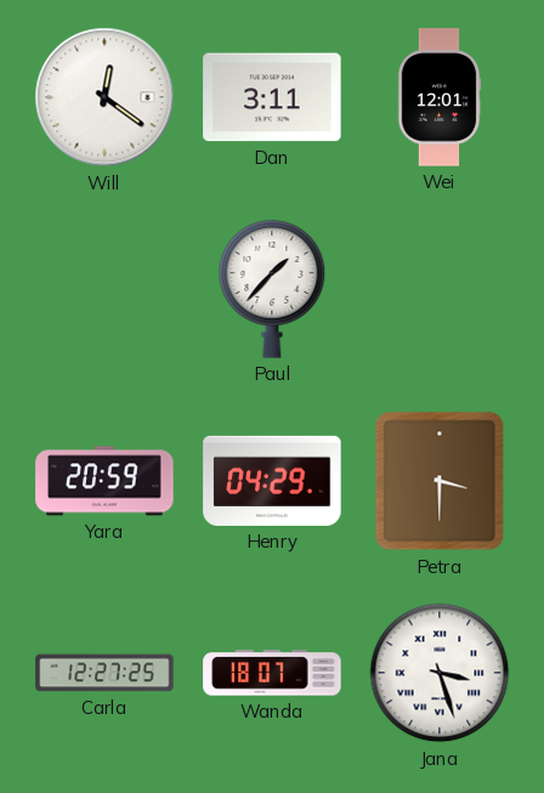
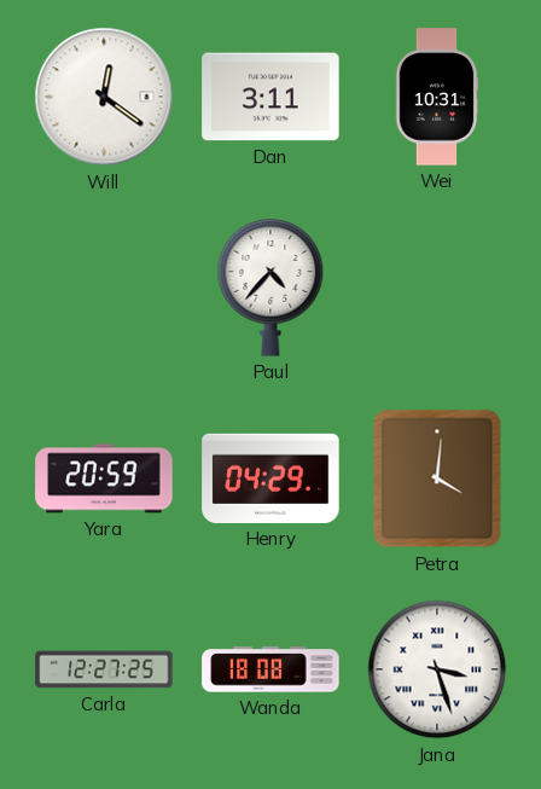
Wei: 12:01 -> 10:31
Paul: 1:37 -> 4:37
Petra: 3:30 -> 4:01
Wanda: 18:07 -> 18:08
